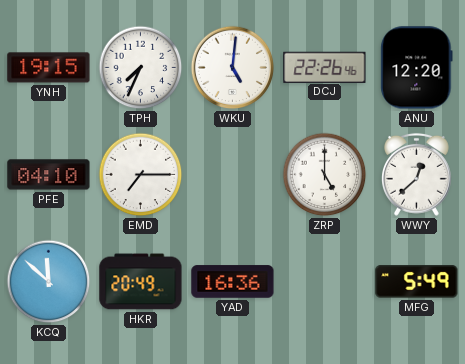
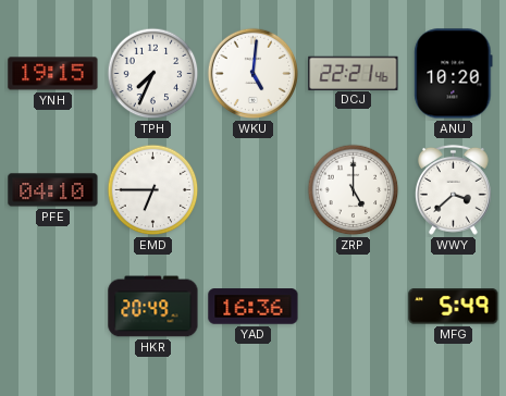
DCJ: 22:26 -> 22:21
ANU: 12:20 -> 10:20
EMD: 7:15 -> 6:45
WWY: 12:38 -> 3:38
KCQ: 11:52 -> none
